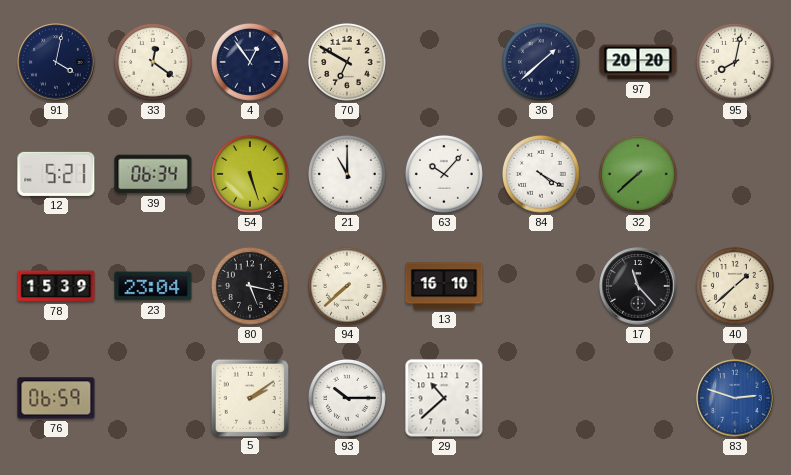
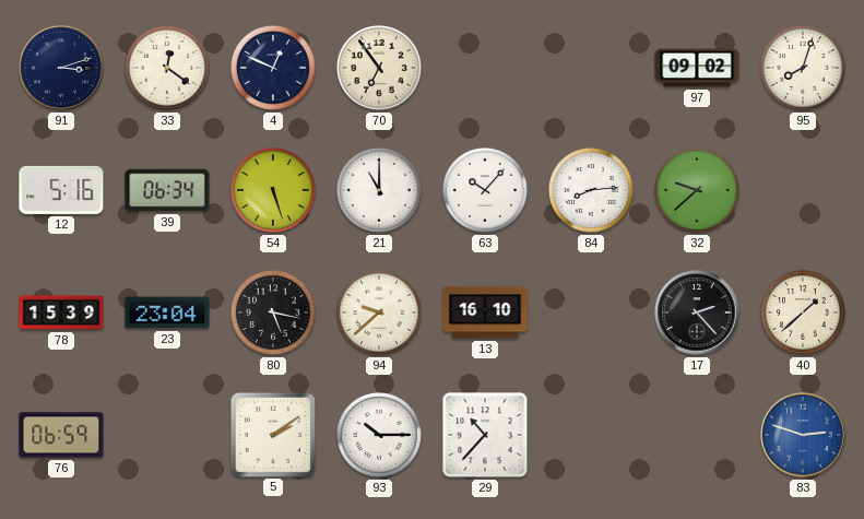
91: 4:02 -> 3:12
4: 12:54 -> 12:49
70: 6:50 -> 6:54
36: 1:38 -> none
97: 20:20 -> 09:02
95: 8:02 -> 8:03
12: 5:21 -> 5:16
84: 4:20 -> 8:14
32: 7:38 -> 9:38
94: 7:38 -> 9:38
17: 11:23 -> 2:23
29: 10:38 -> 10:37
